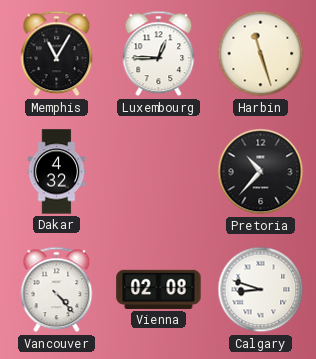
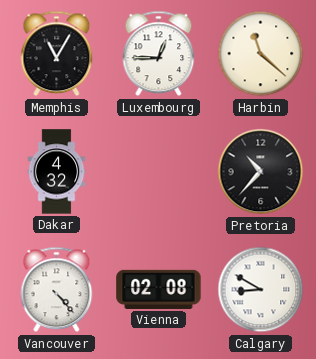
Harbin: 11:27 -> 11:22
Calgary: 8:48 -> 8:50
